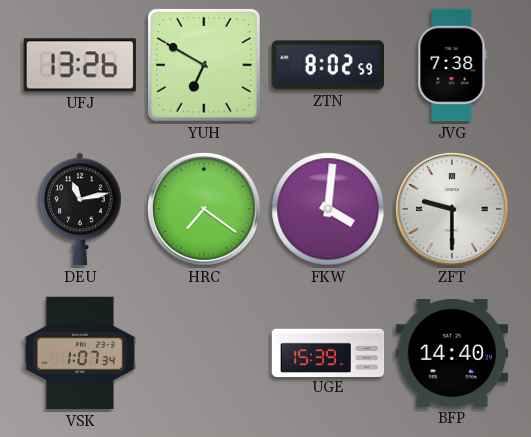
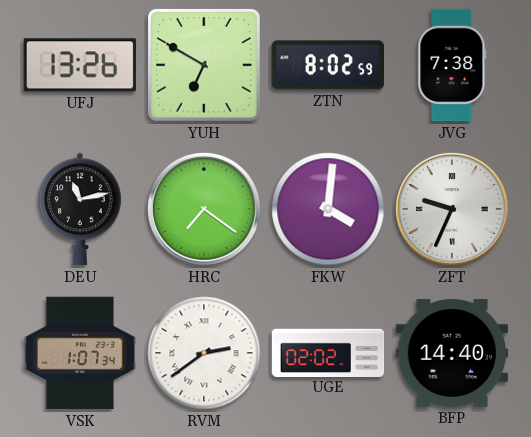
ZFT: 9:30 -> 9:34
RVM: none -> 2:39
UGE: 15:39 -> 02:02
